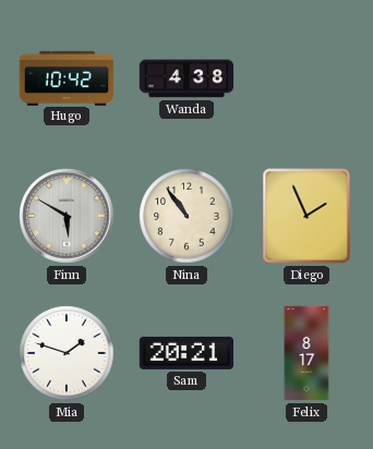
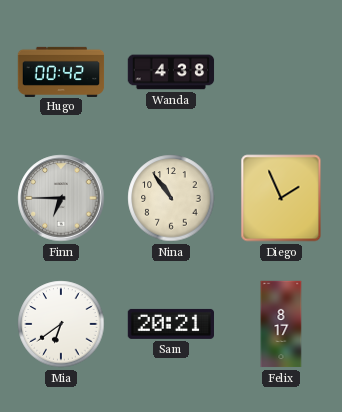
Hugo: 10:42 -> 00:42
Finn: 5:50 -> 6:45
Mia: 1:48 -> 6:39
